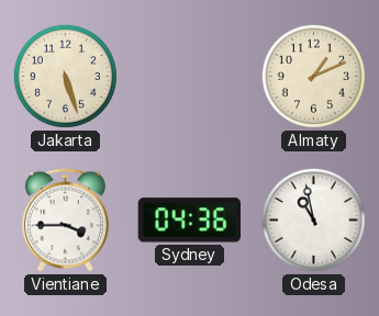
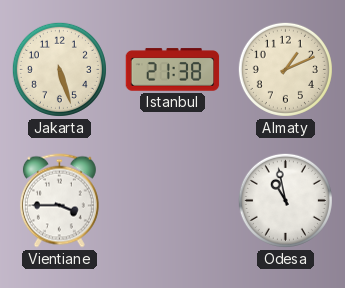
Istanbul: none -> 21:38
Sydney: 04:36 -> none
